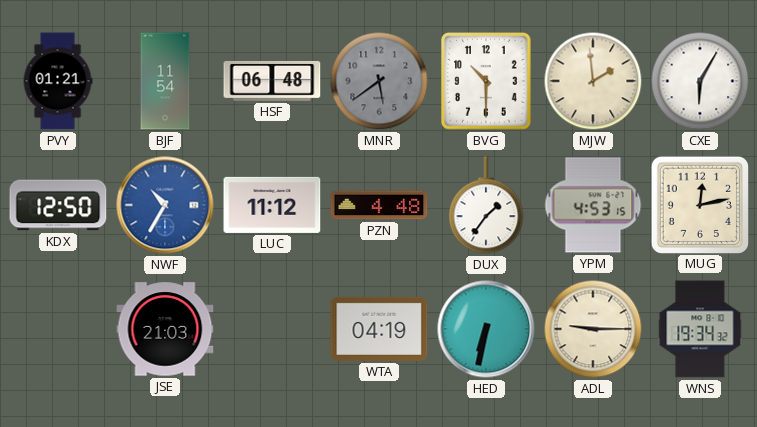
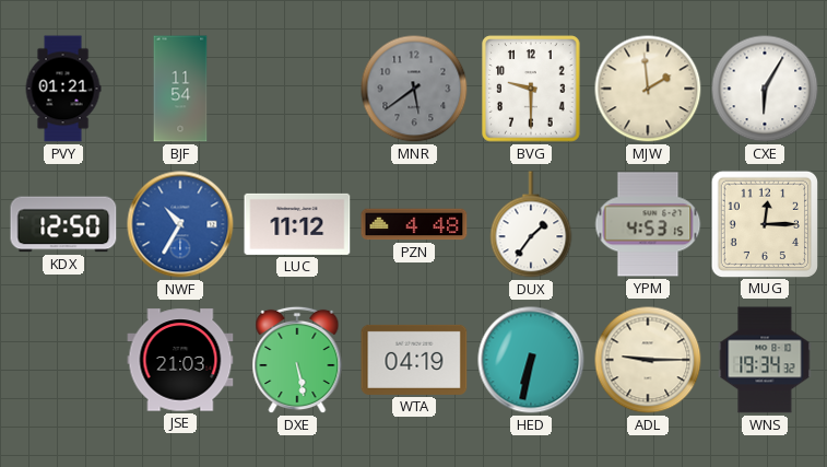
HSF: 06:48 -> none
BVG: 10:30 -> 9:30
MUG: 12:13 -> 12:15
DXE: none -> 5:28
